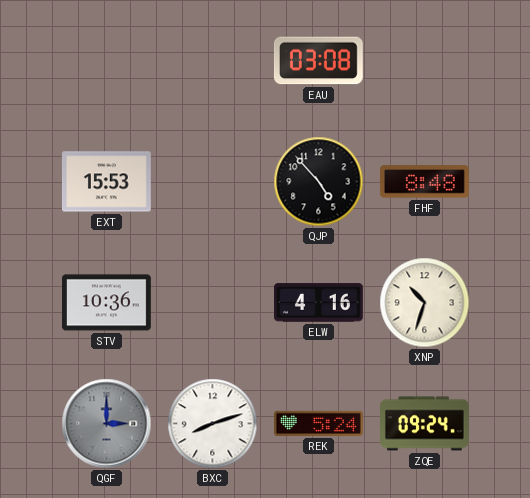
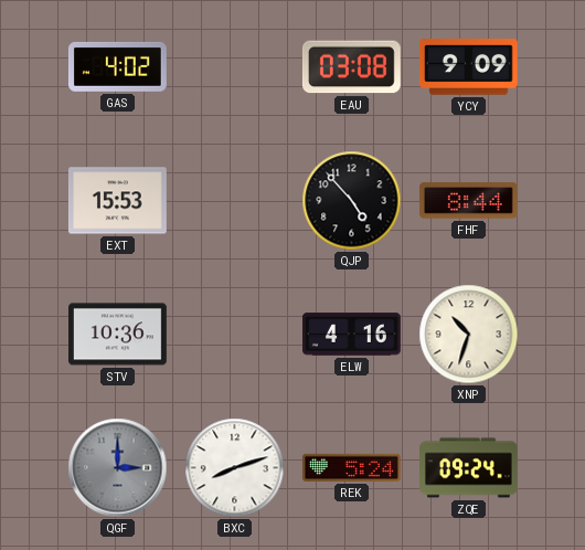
GAS: none -> 4:02
YCY: none -> 9:09
FHF: 8:48 -> 8:44
